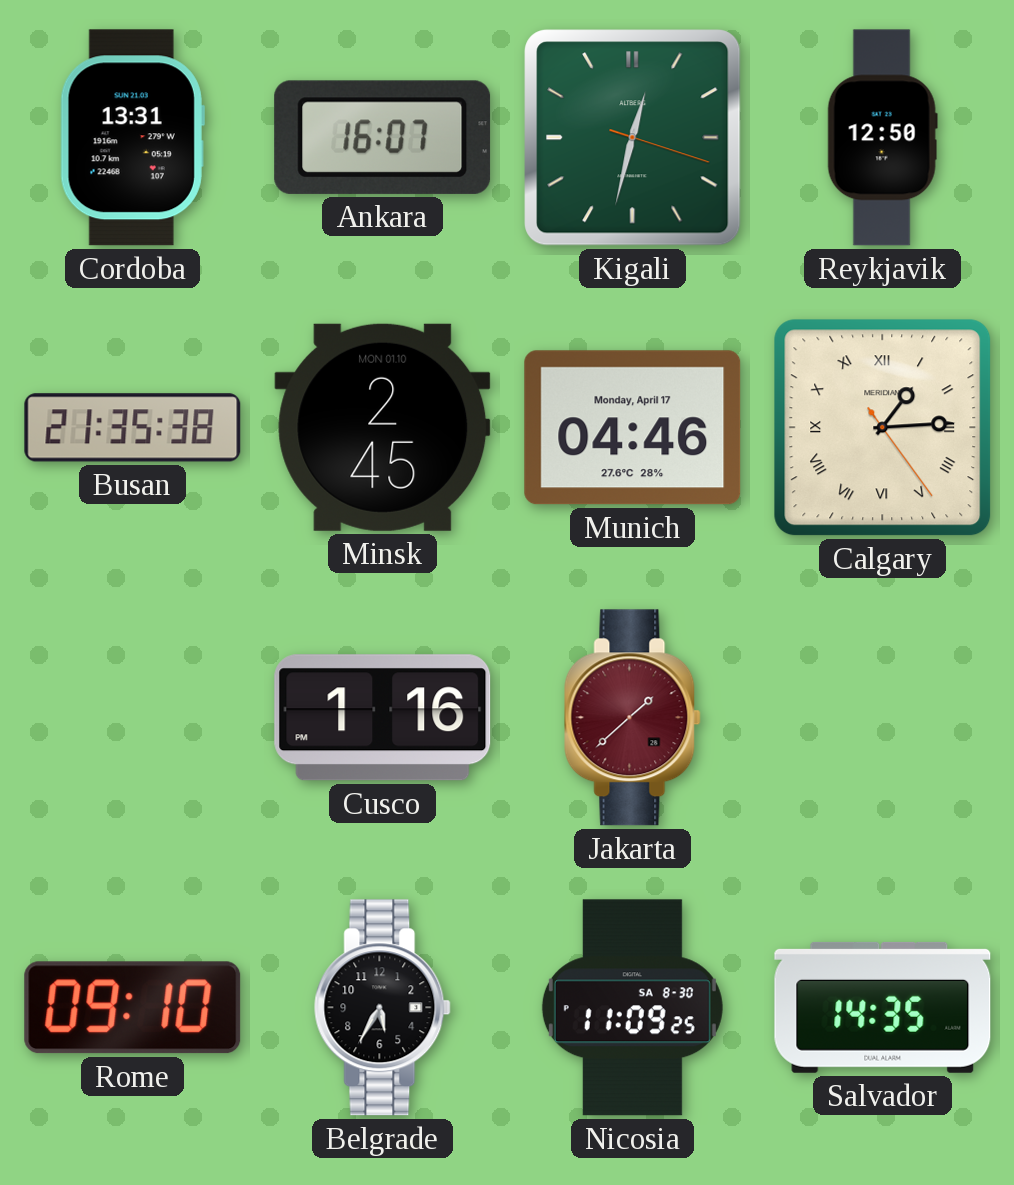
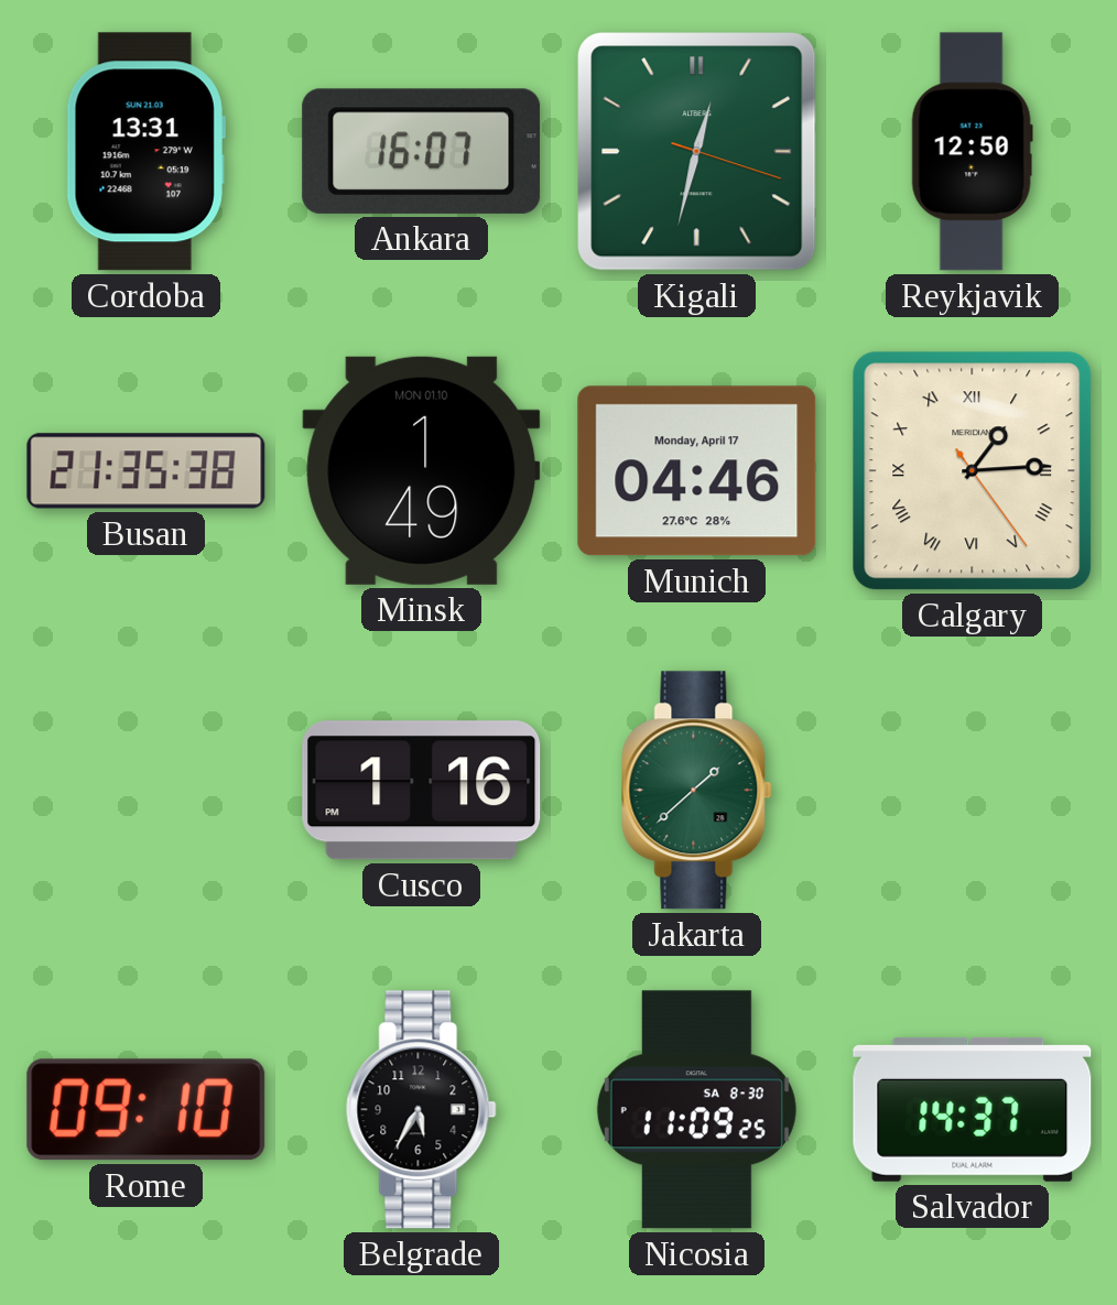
Minsk: 2:45 -> 1:49
Jakarta dial: burgundy -> green
Salvador: 14:35 -> 14:37
